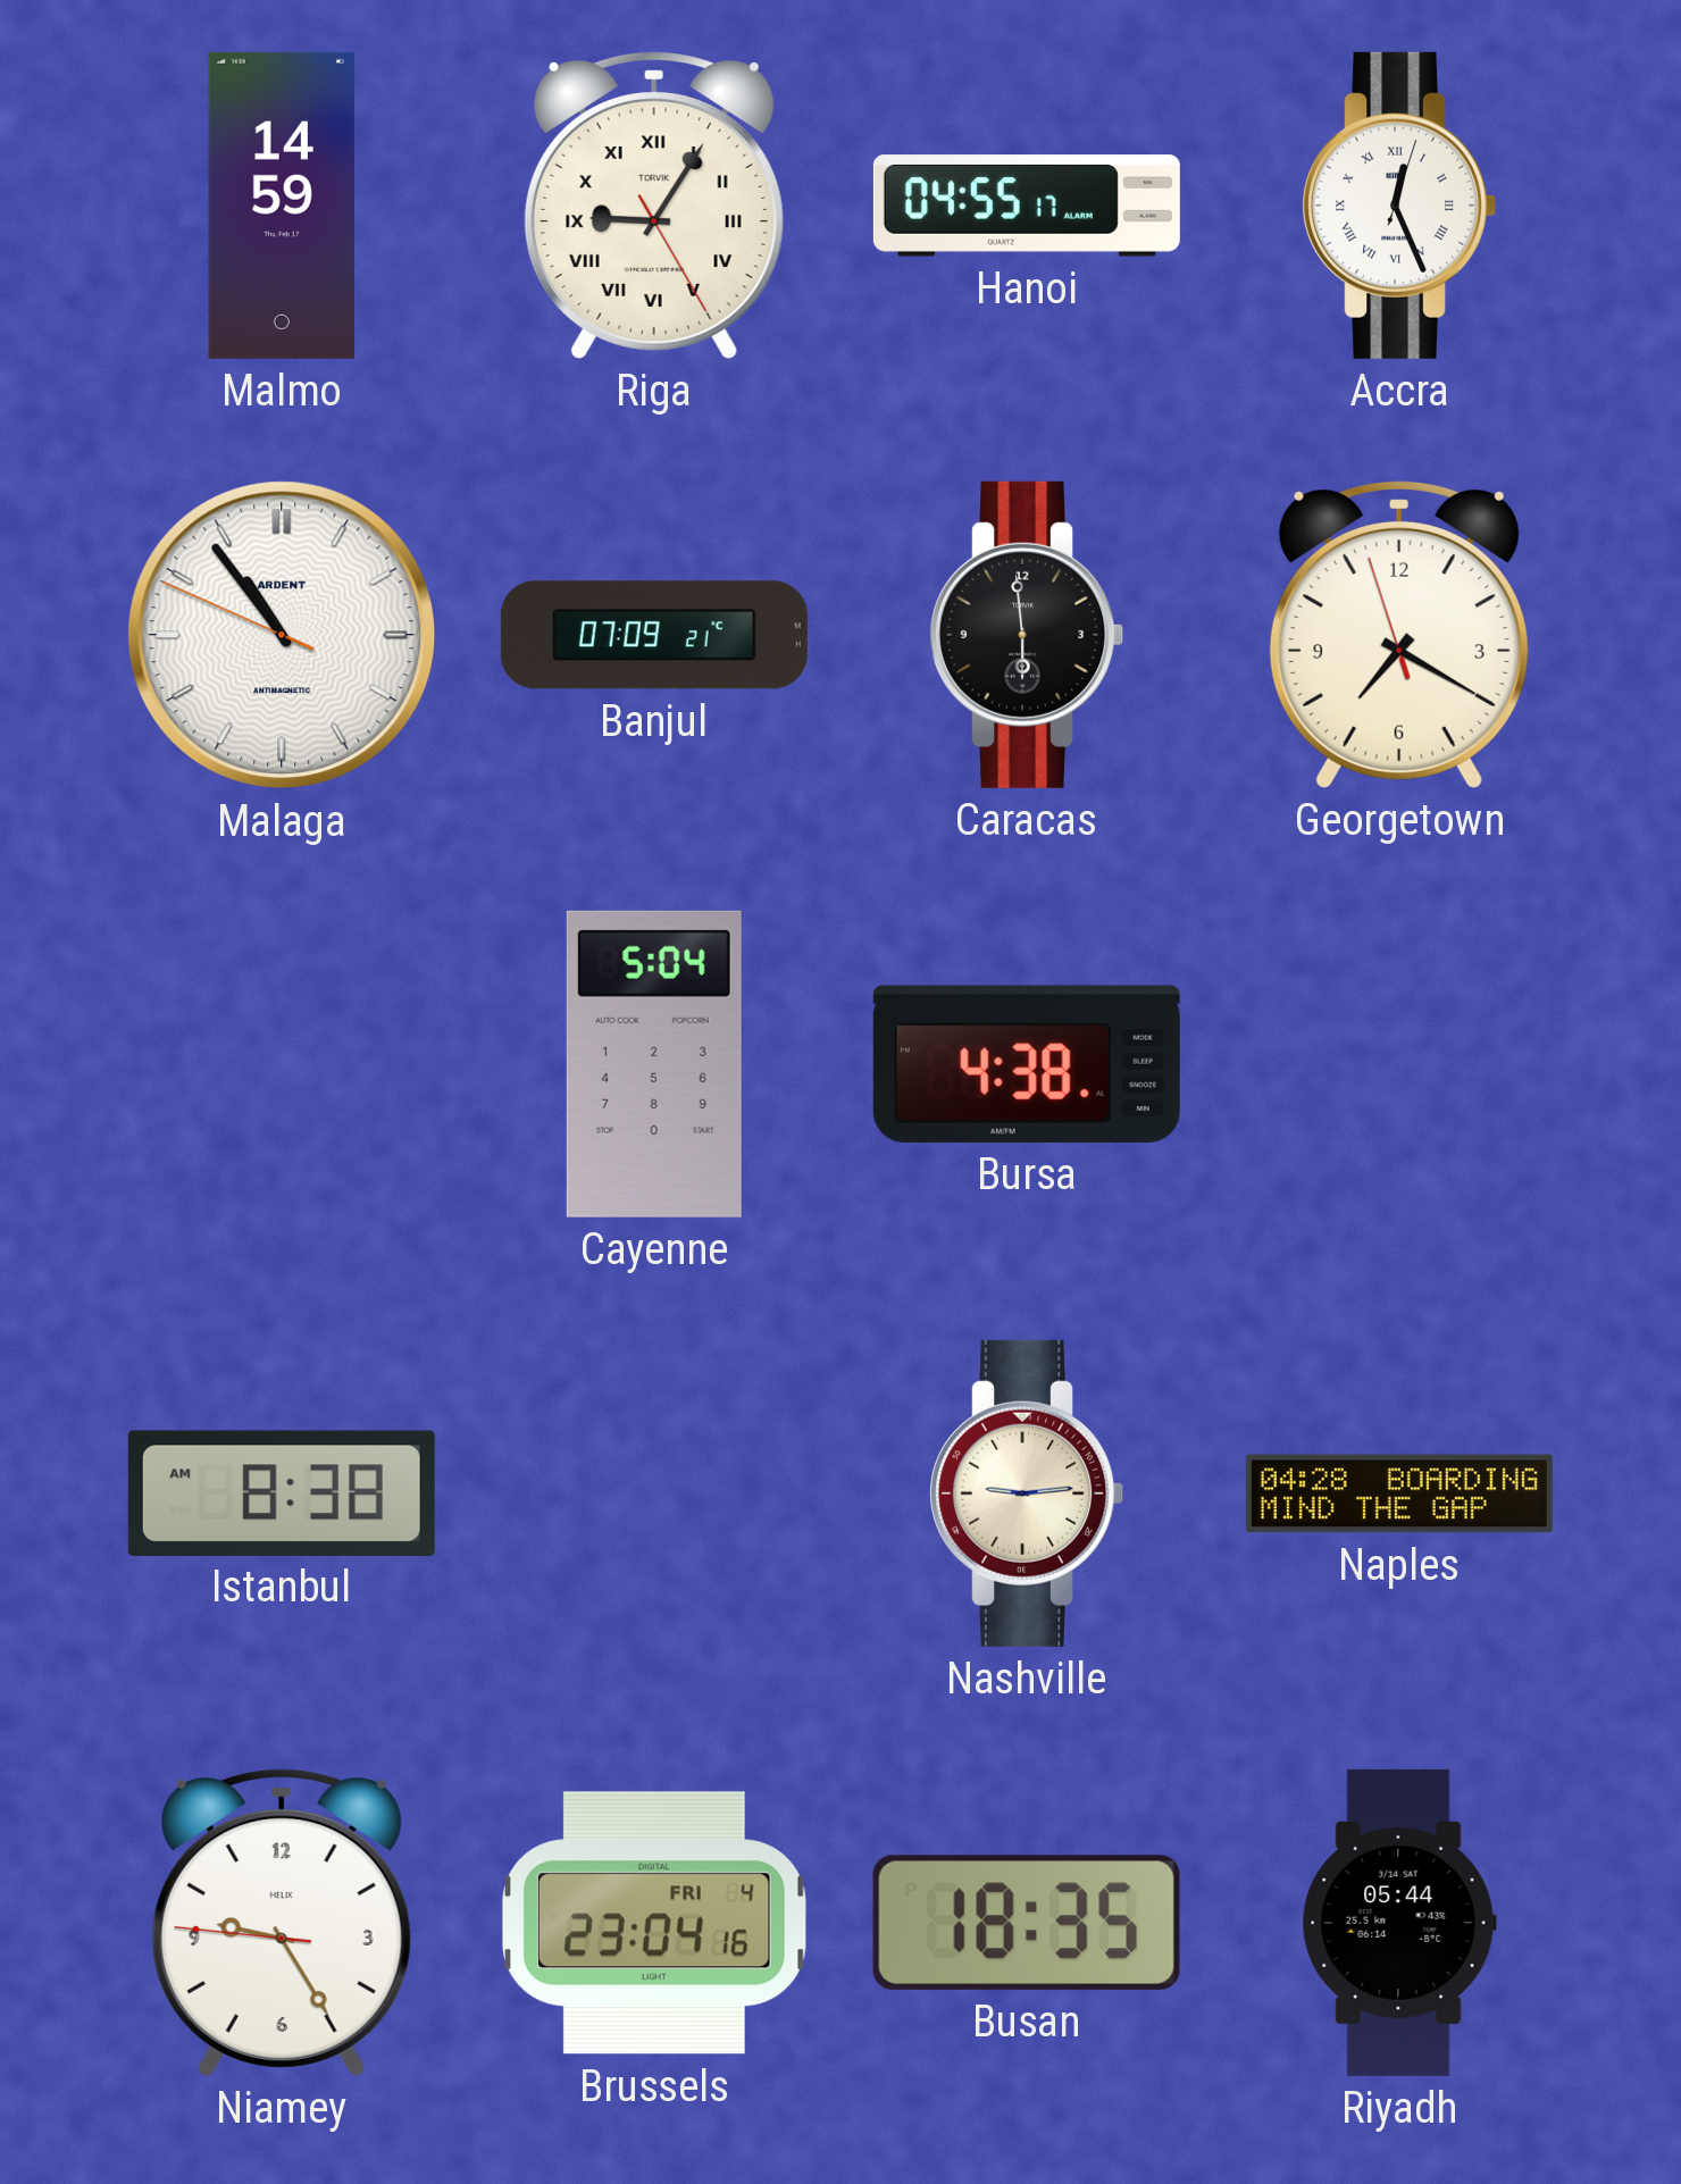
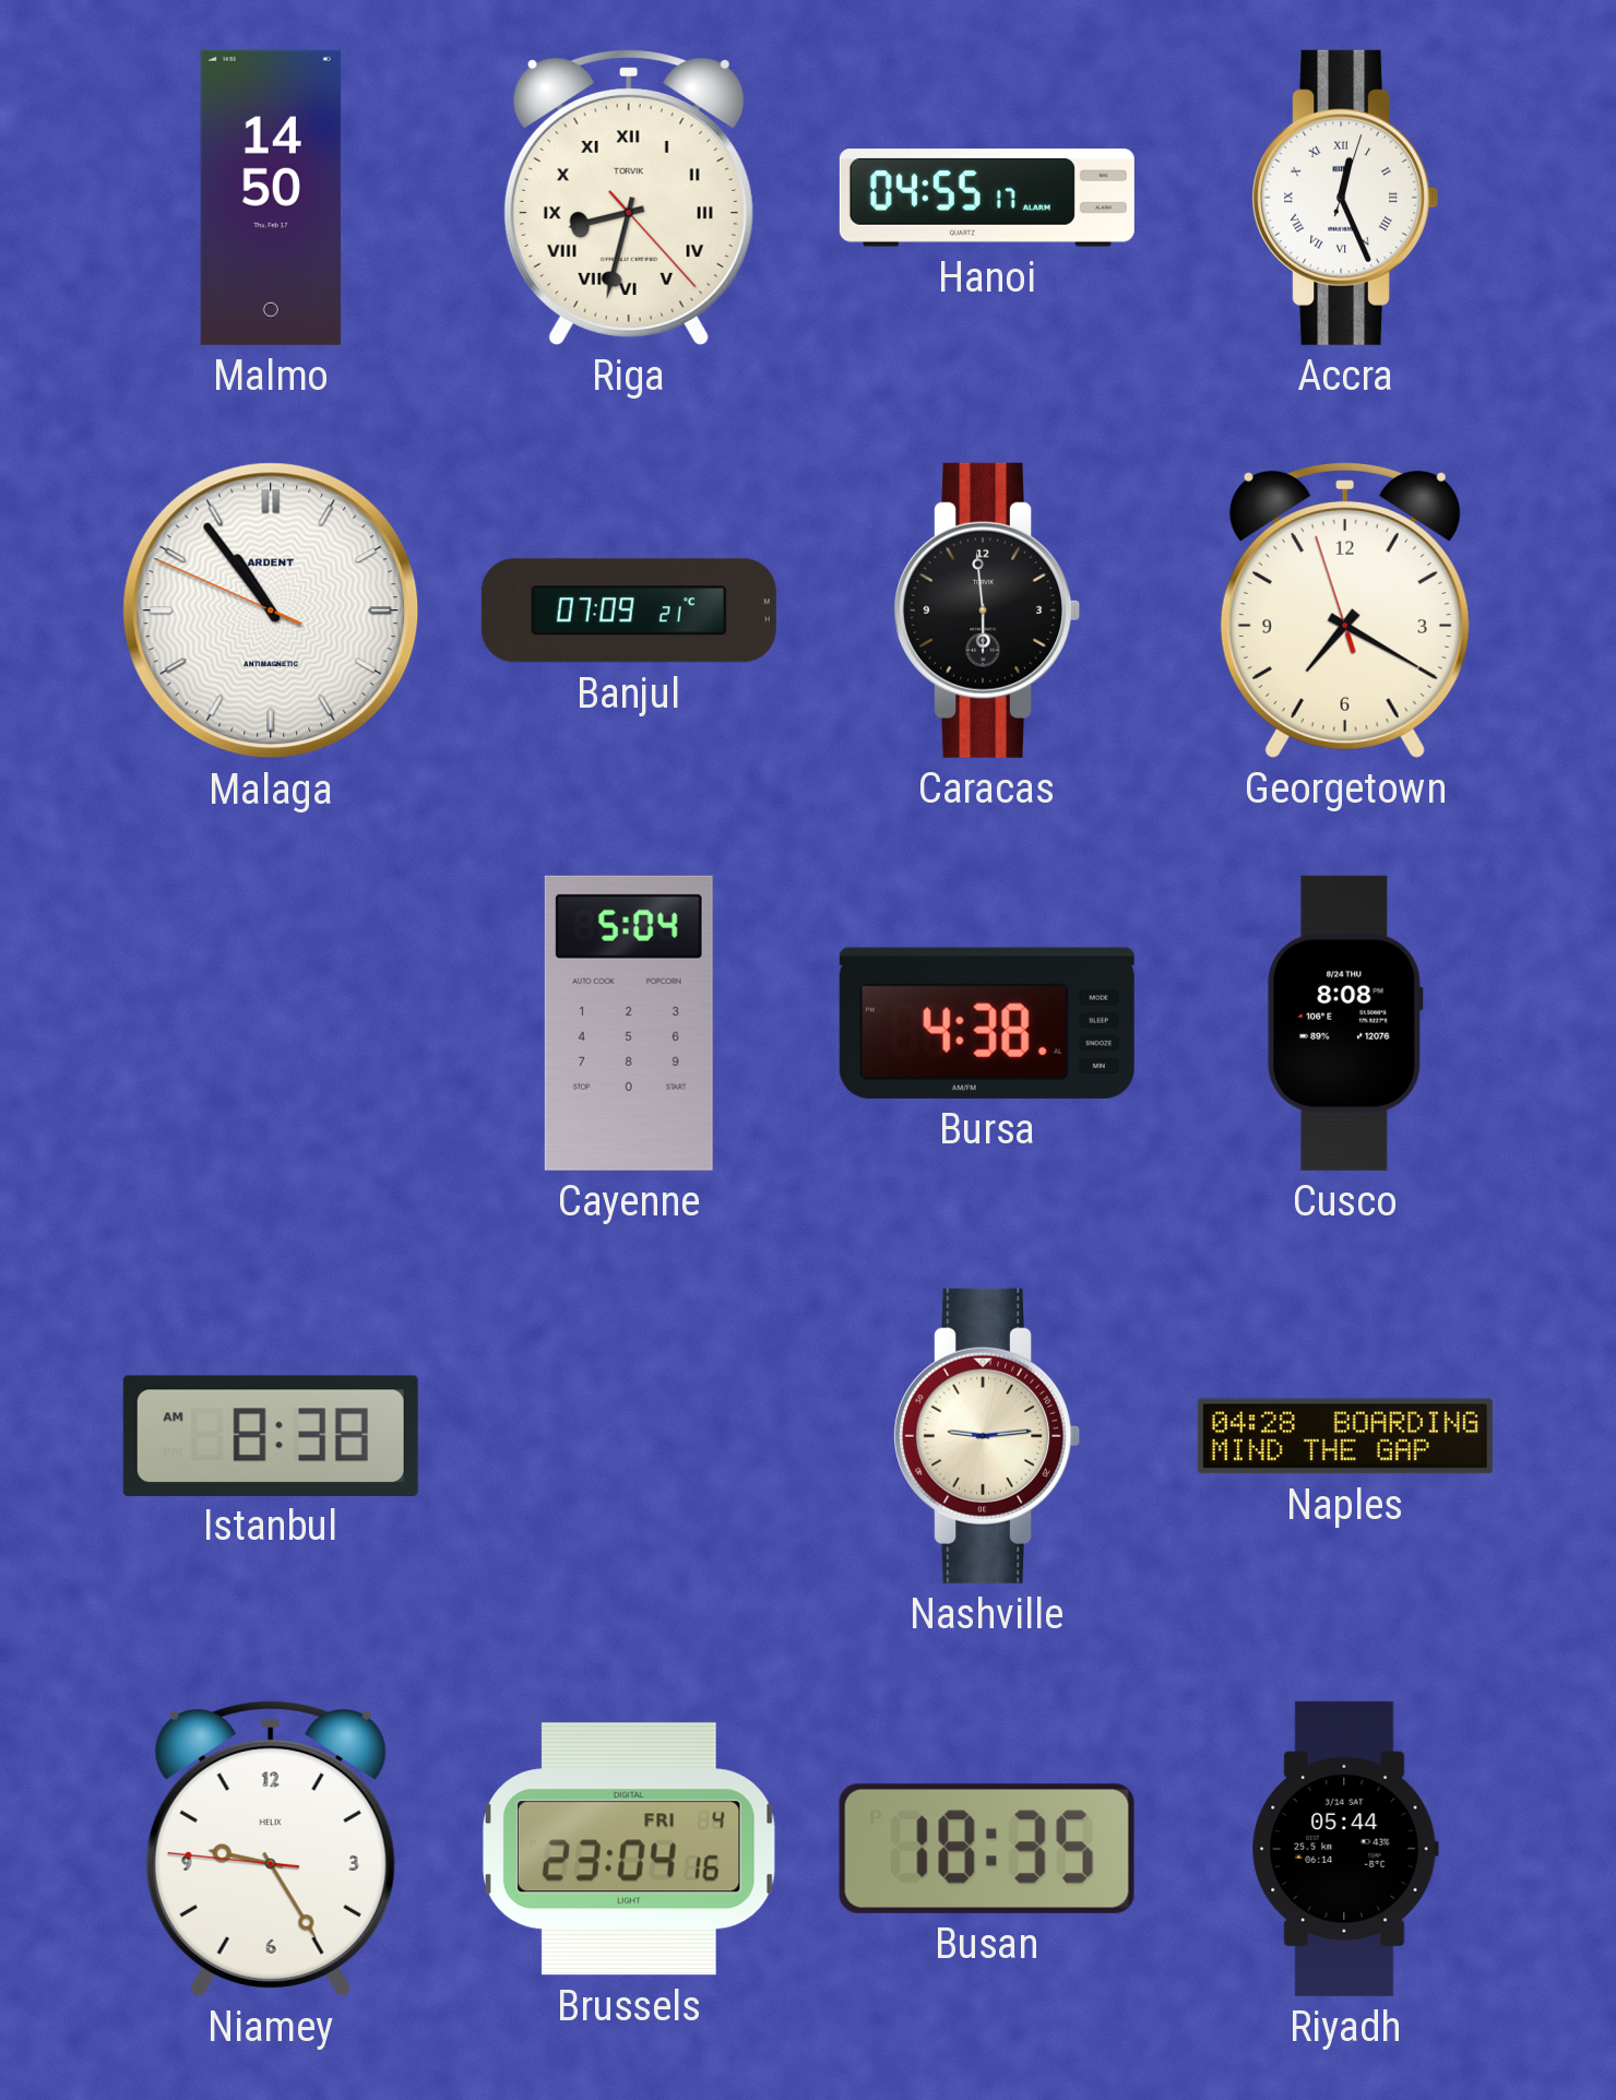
Malmo: 14:59 -> 14:50
Riga: 9:05 -> 8:32
Cusco: none -> 8:08
